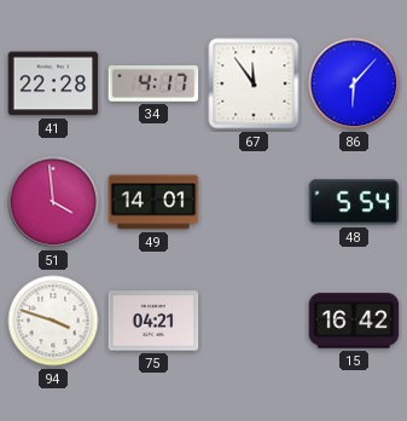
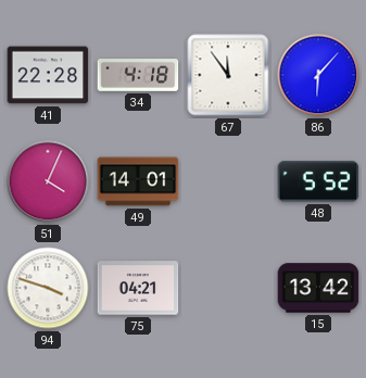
34: 4:17 -> 4:18
51: 3:59 -> 4:04
48: 5:54 -> 5:52
15: 16:42 -> 13:42
